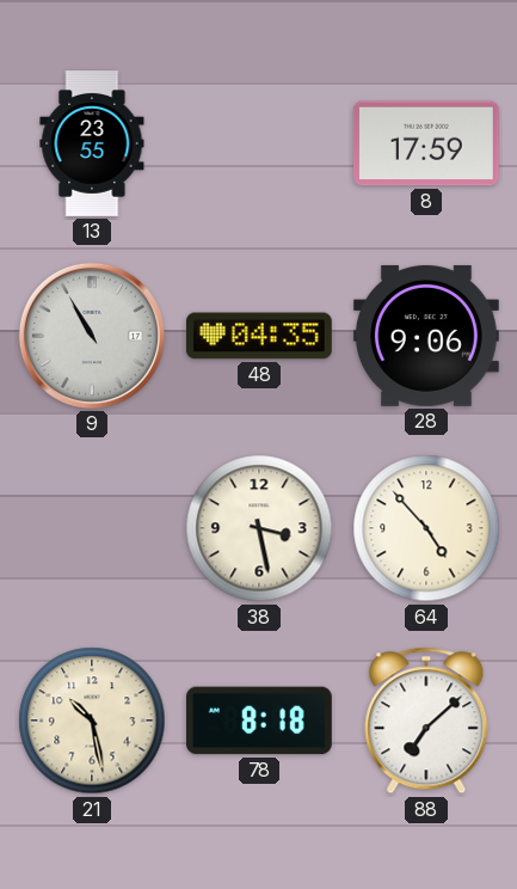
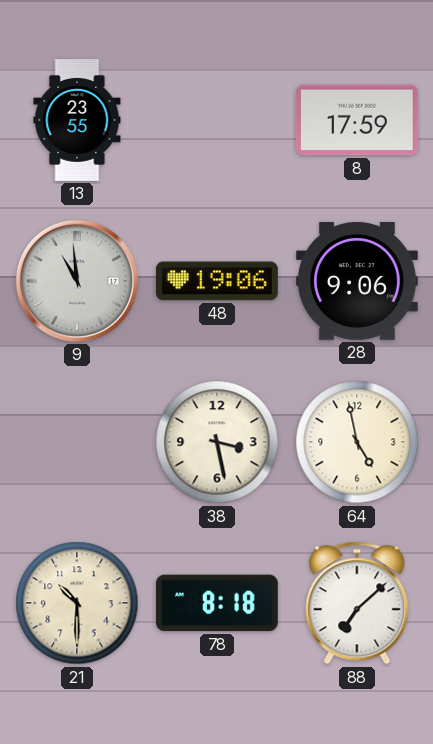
9: 10:55 -> 10:59
48: 04:35 -> 19:06
64: 4:53 -> 4:58
21: 10:28 -> 10:30
